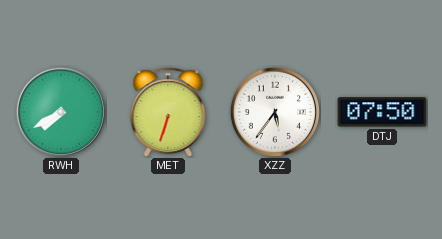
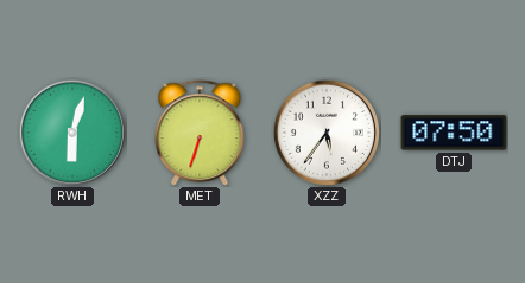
RWH: 7:40 -> 6:03
